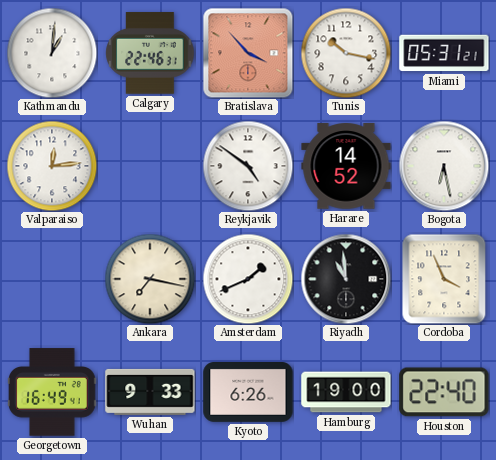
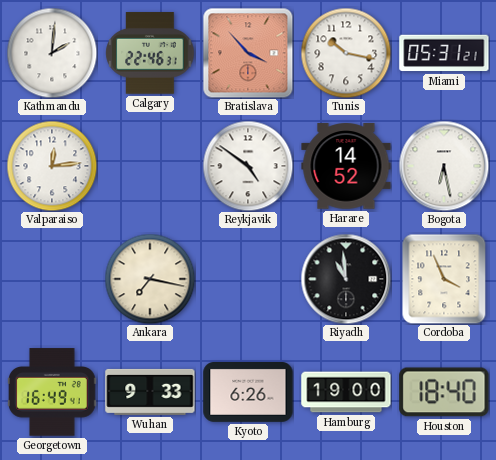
Kathmandu: 1:01 -> 2:01
Amsterdam: 1:41 -> none
Houston: 22:40 -> 18:40
